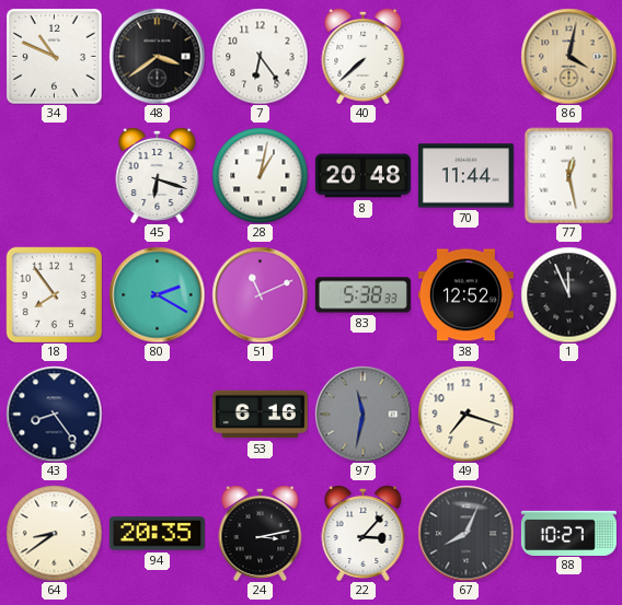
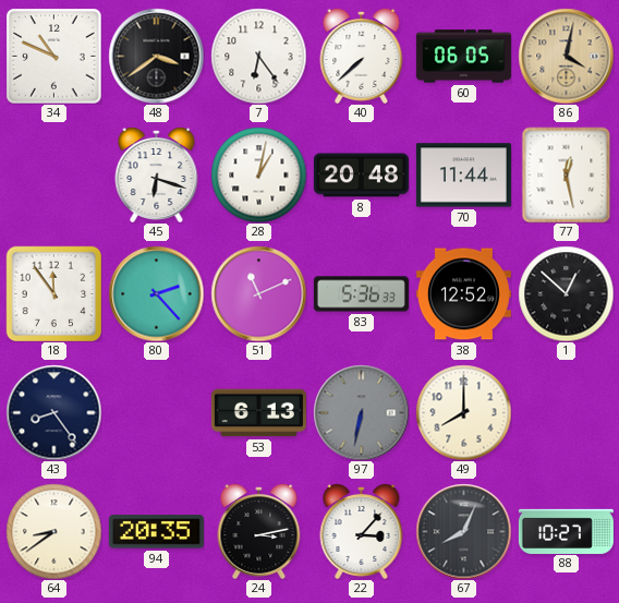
60: none -> 06:05
18: 7:54 -> 11:54
80: 2:20 -> 2:23
83: 5:38 -> 5:36
1: 11:56 -> 12:52
53: 6:16 -> 6:13
97: 11:32 -> 6:32
49: 7:18 -> 8:00
